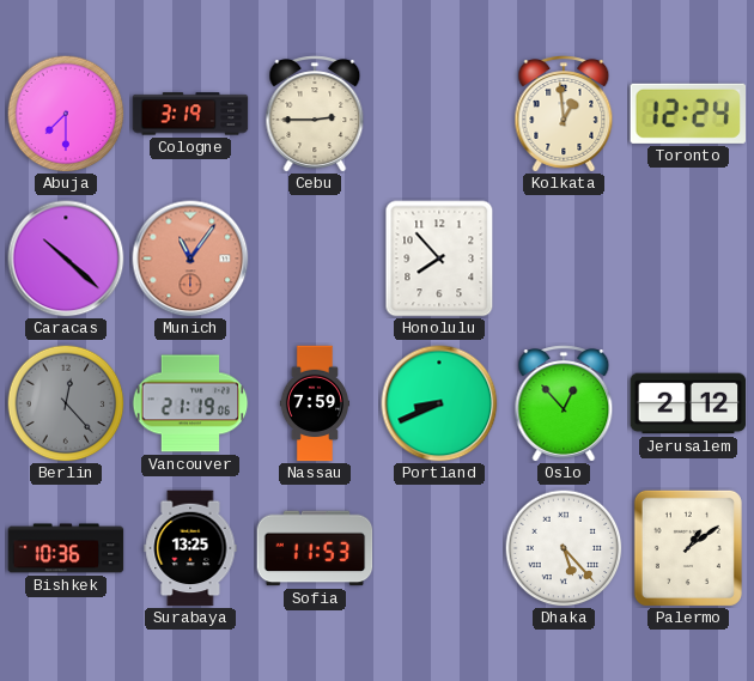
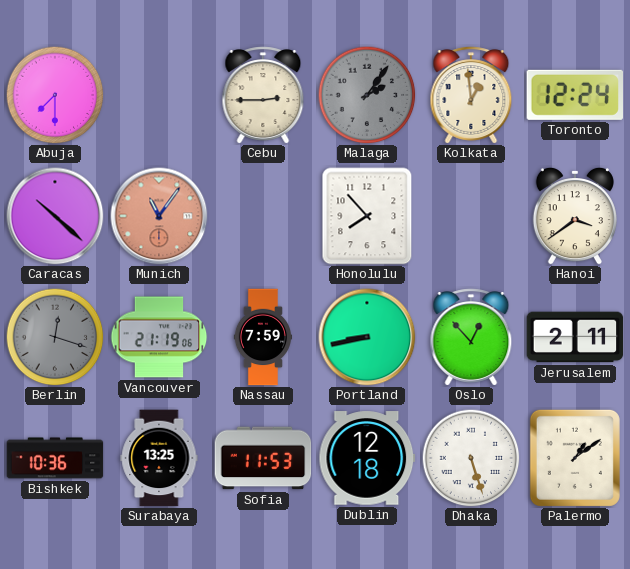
Cologne: 3:19 -> none
Malaga: none -> 2:06
Hanoi: none -> 3:39
Berlin: 12:23 -> 12:18
Portland: 8:41 -> 8:43
Jerusalem: 2:12 -> 2:11
Dublin: none -> 12:18
Dhaka: 5:23 -> 5:27
